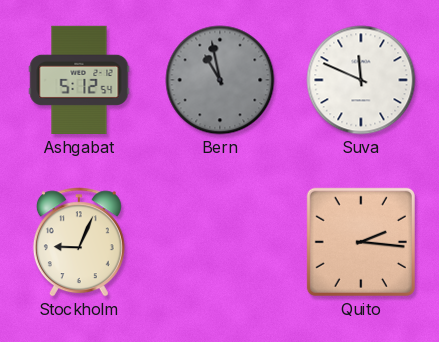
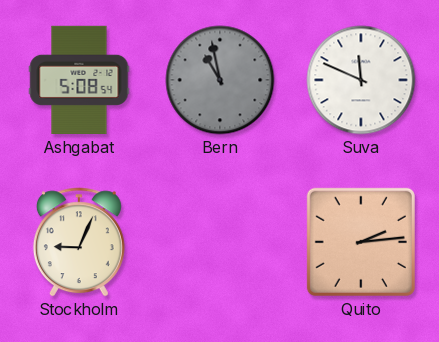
Ashgabat: 5:12 -> 5:08
Quito: 2:16 -> 2:14
